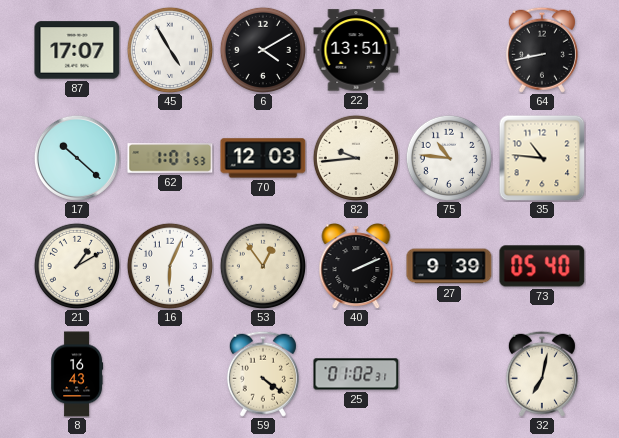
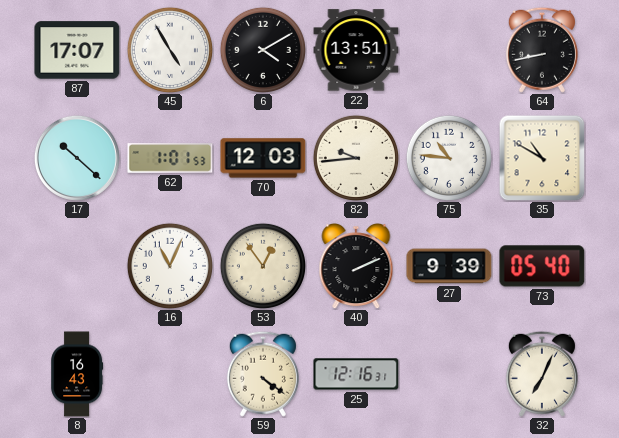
35: 10:46 -> 10:50
21: 1:10 -> none
16: 6:04 -> 11:04
25: 01:02 -> 12:16
32: 7:02 -> 7:04
